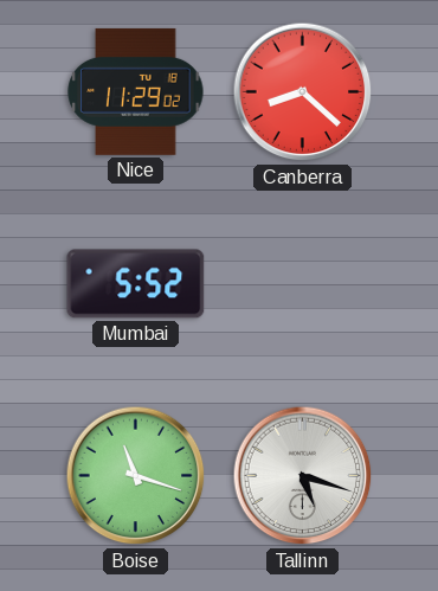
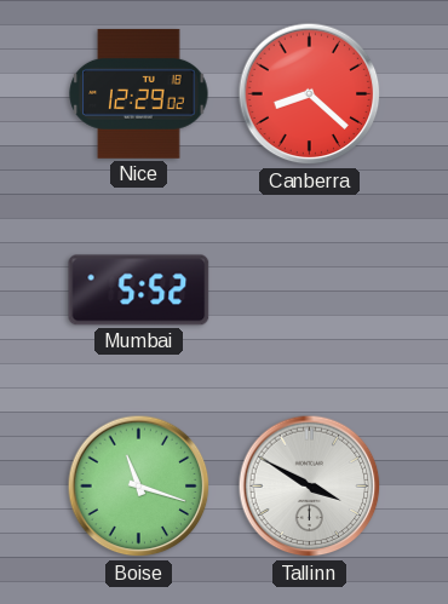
Nice: 11:29 -> 12:29
Tallinn: 5:18 -> 3:50
